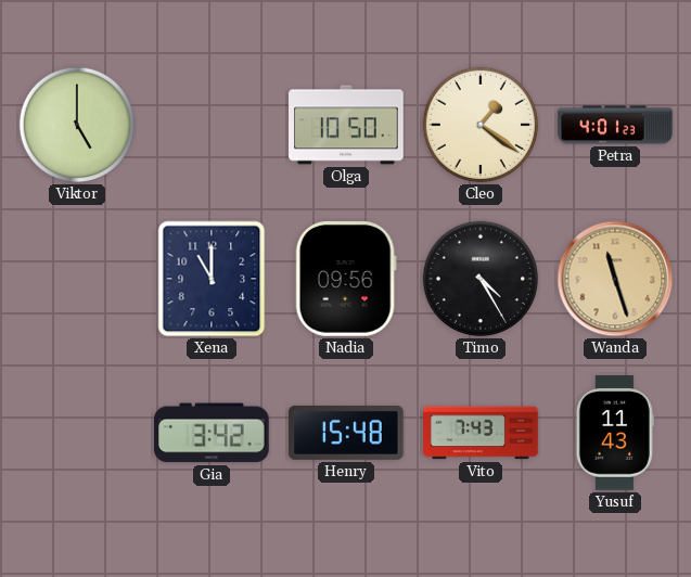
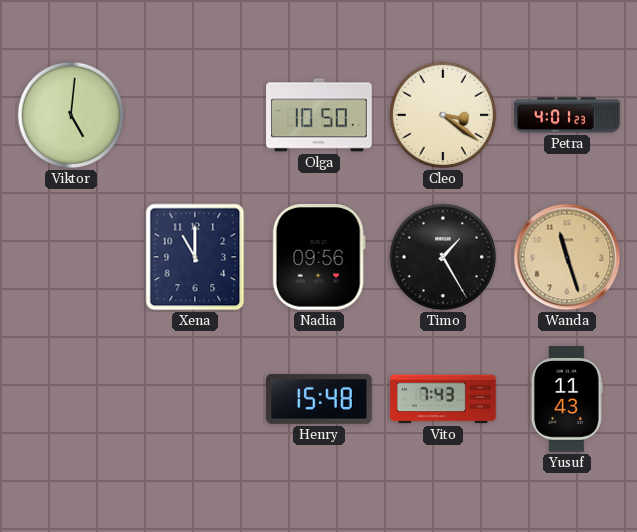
Viktor: 5:00 -> 5:01
Cleo: 1:21 -> 3:21
Timo: 4:25 -> 1:25
Gia: 3:42 -> none
